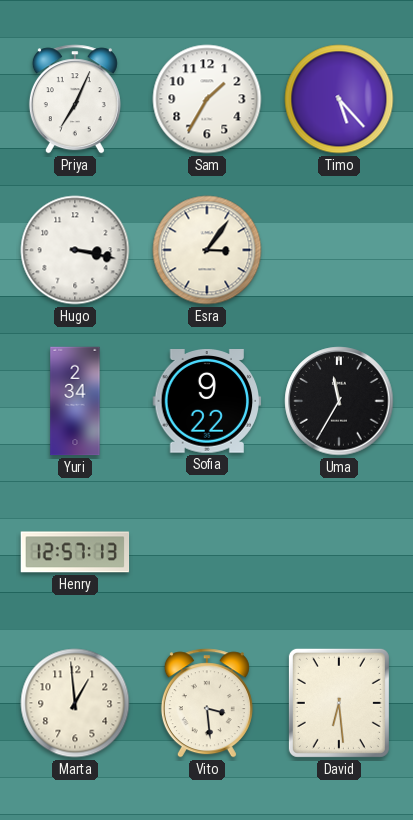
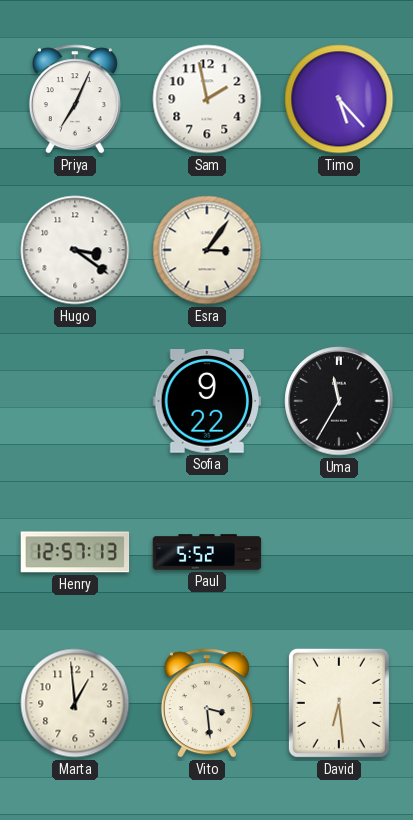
Sam: 1:35 -> 1:58
Hugo: 3:17 -> 3:21
Yuri: 2:34 -> none
Paul: none -> 5:52
